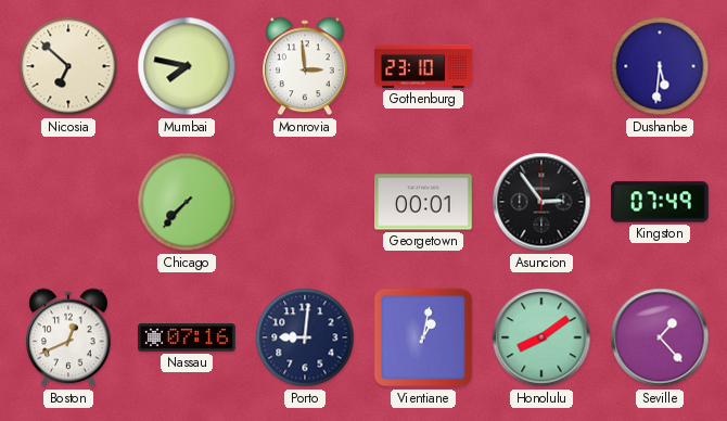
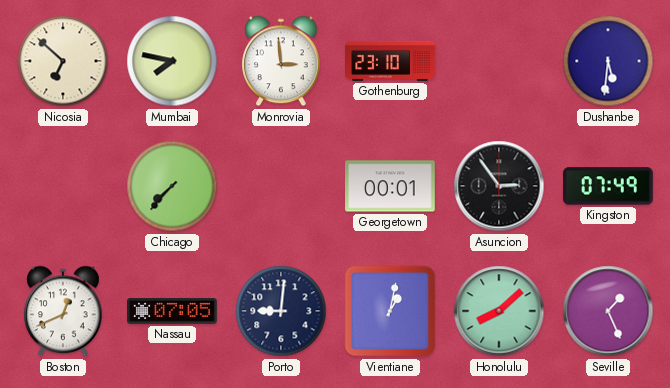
Nassau: 07:16 -> 07:05
Honolulu: 8:09 -> 8:08
Seville: 1:23 -> 1:26
